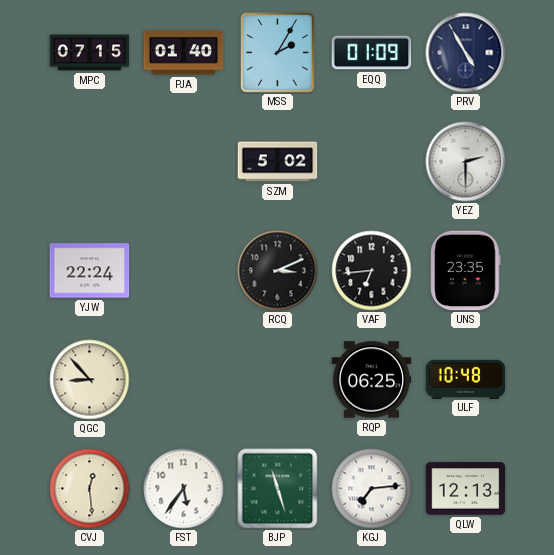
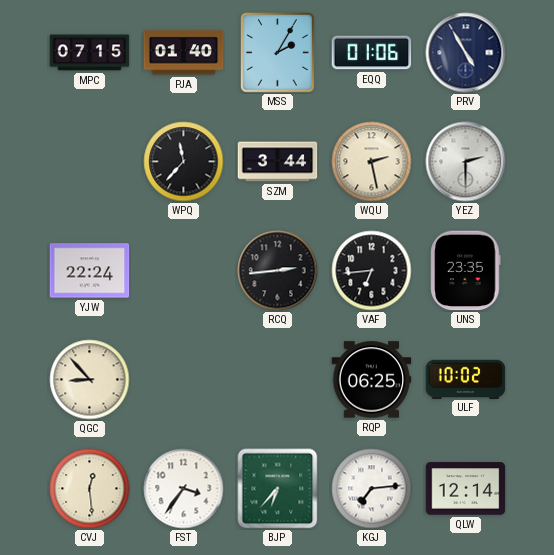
EQQ: 01:09 -> 01:06
WPQ: none -> 11:37
SZM: 5:02 -> 3:44
WQU: none -> 2:28
RCQ: 3:11 -> 2:44
ULF: 10:48 -> 10:02
FST: 5:36 -> 3:36
BJP: 11:27 -> 6:37
QLW: 12:13 -> 12:14
